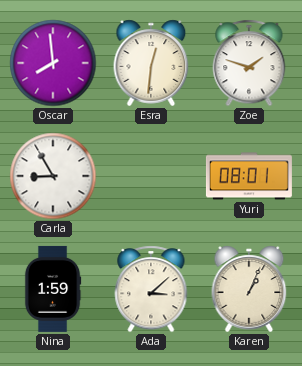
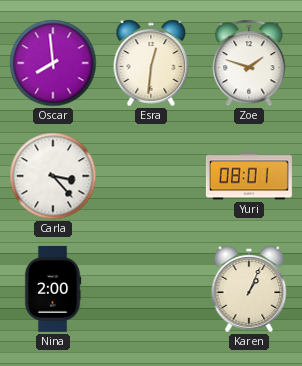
Carla: 8:55 -> 3:23
Nina: 1:59 -> 2:00
Ada: 3:08 -> none
